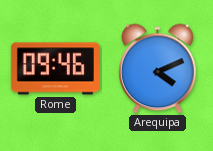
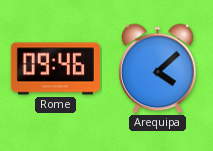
Arequipa: 4:11 -> 4:08
